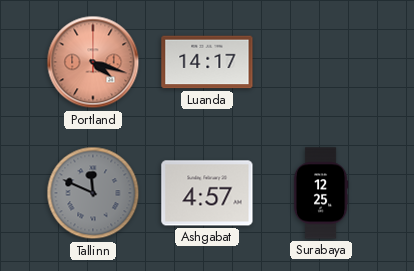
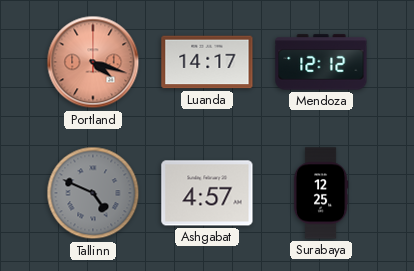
Mendoza: none -> 12:12
Tallinn: 11:49 -> 4:49
